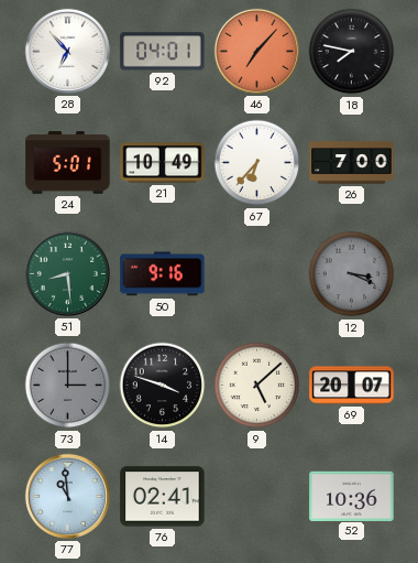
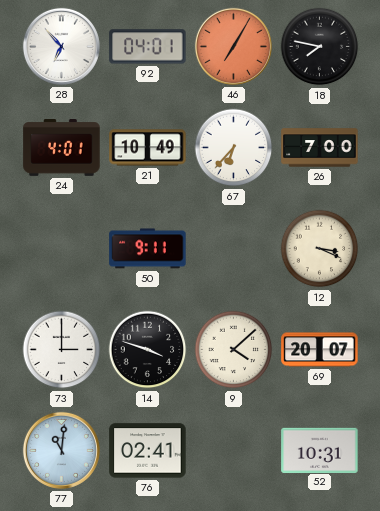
46: 7:07 -> 7:05
24: 5:01 -> 4:01
51: 8:29 -> none
50: 9:16 -> 9:11
12 dial: grey -> cream
73 dial: grey -> white
9: 5:08 -> 4:08
77: 10:59 -> 11:01
52: 10:36 -> 10:31
